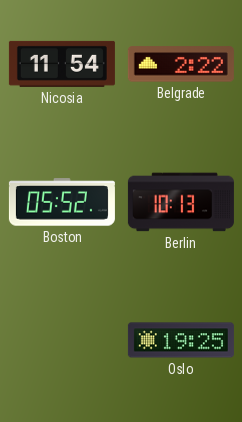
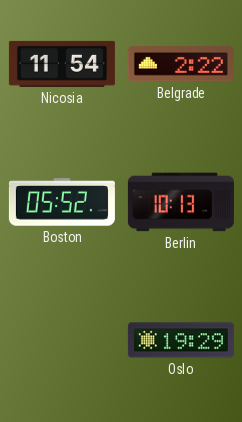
Oslo: 19:25 -> 19:29
